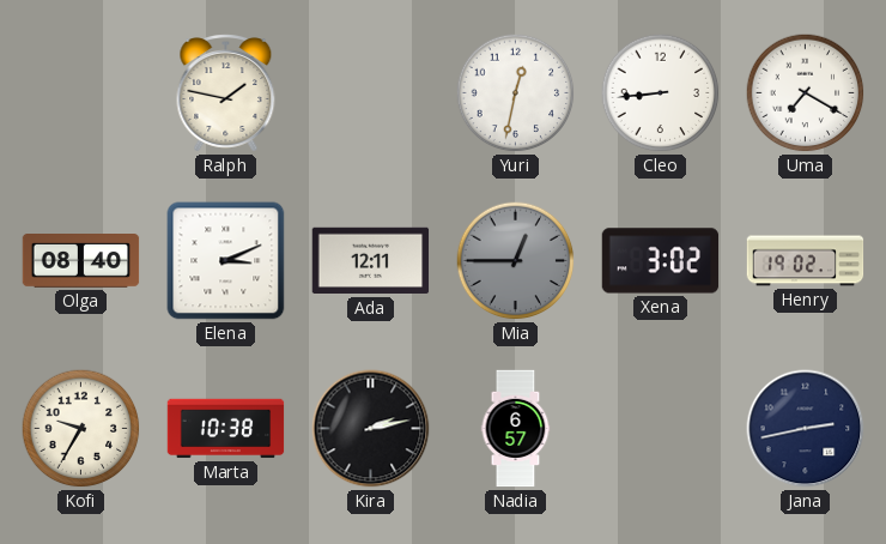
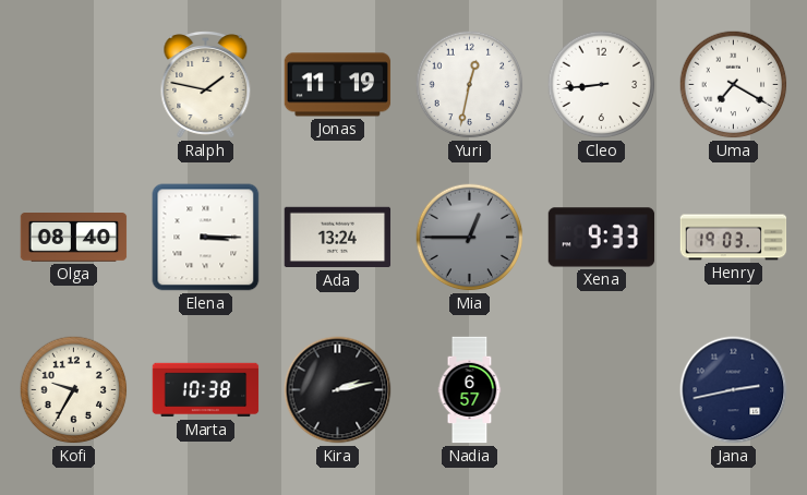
Jonas: none -> 11:19
Elena: 3:11 -> 3:15
Ada: 12:11 -> 13:24
Xena: 3:02 -> 9:33
Henry: 19:02 -> 19:03
